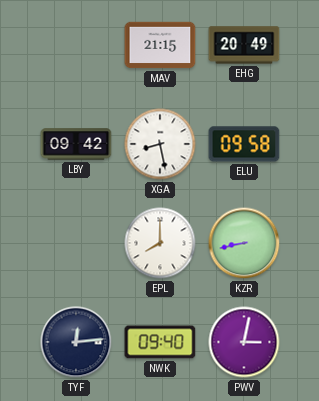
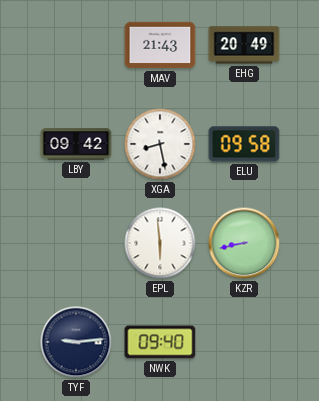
MAV: 21:15 -> 21:43
EPL: 8:00 -> 5:59
TYF: 12:14 -> 9:14
PWV: 3:02 -> none
